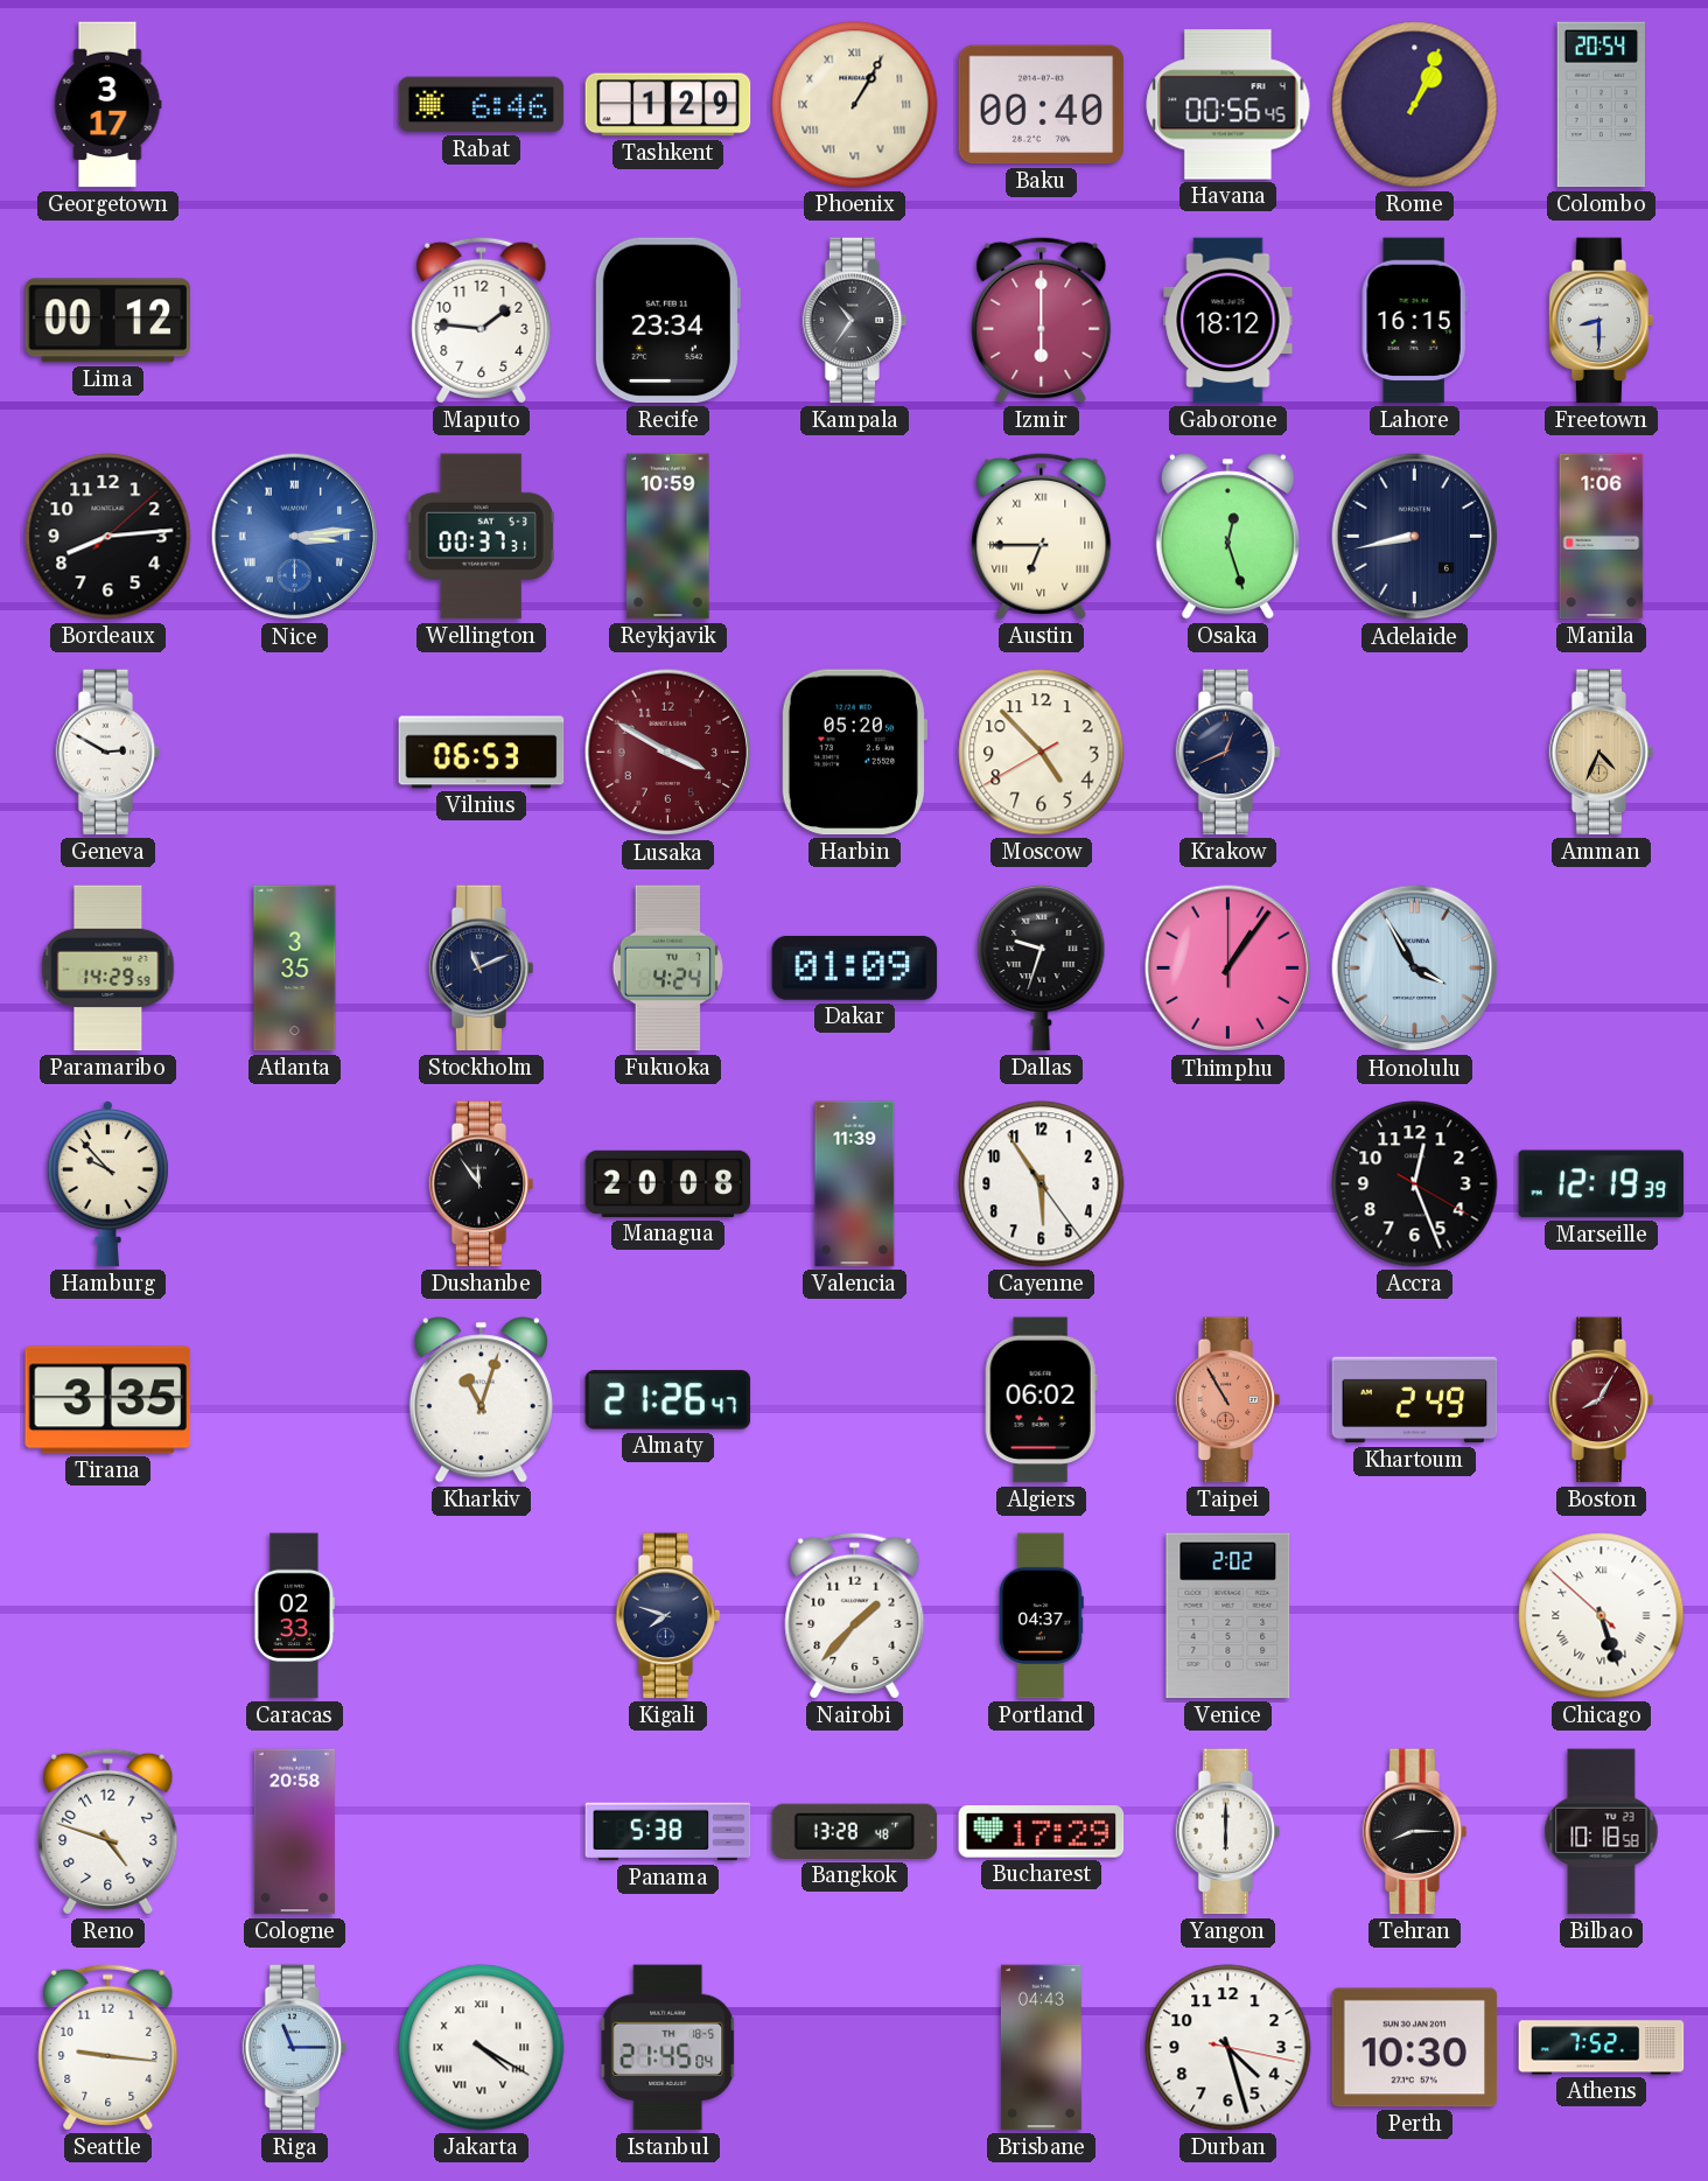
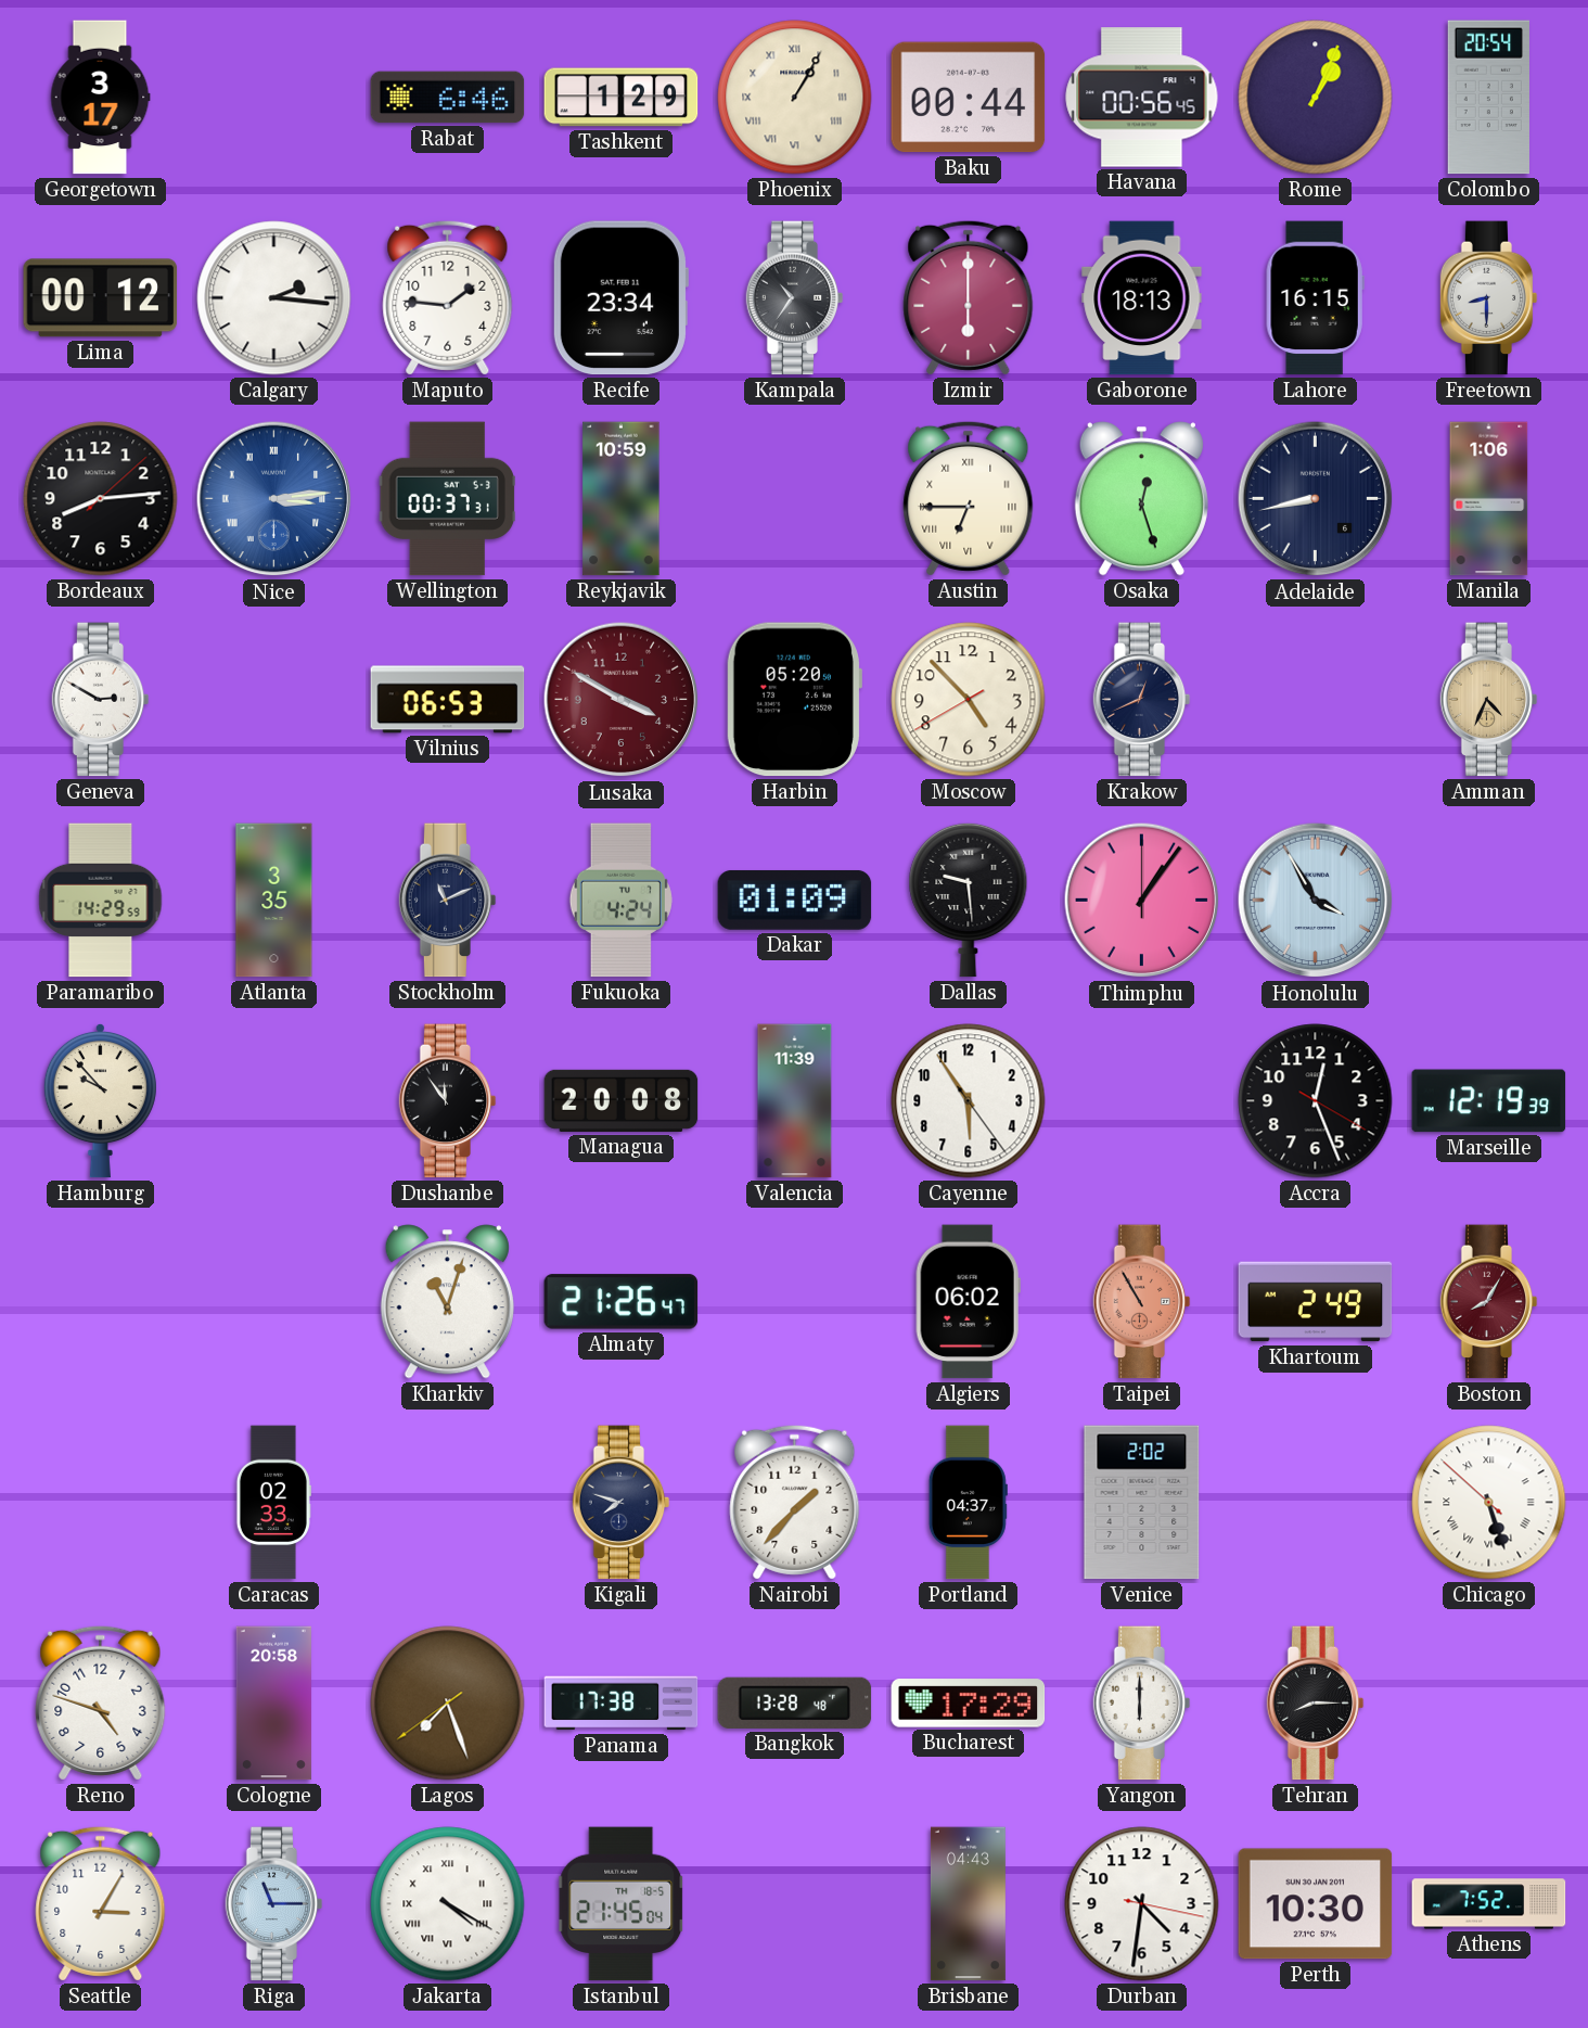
Baku: 00:40 -> 00:44
Calgary: none -> 2:16
Gaborone: 18:12 -> 18:13
Dallas: 9:33 -> 9:29
Tirana: 3:35 -> none
Lagos: none -> 7:26
Panama: 5:38 -> 17:38
Bilbao: 10:18 -> none
Seattle: 9:16 -> 3:05
Durban: 4:27 -> 4:31
